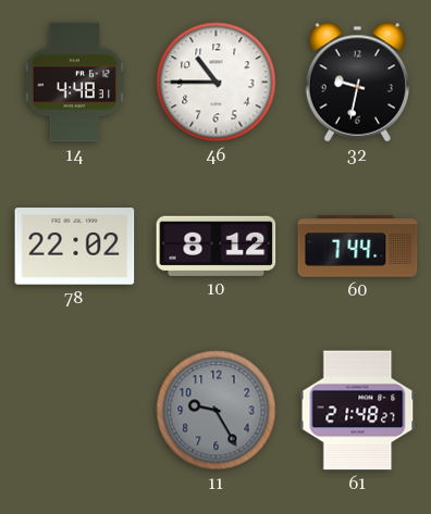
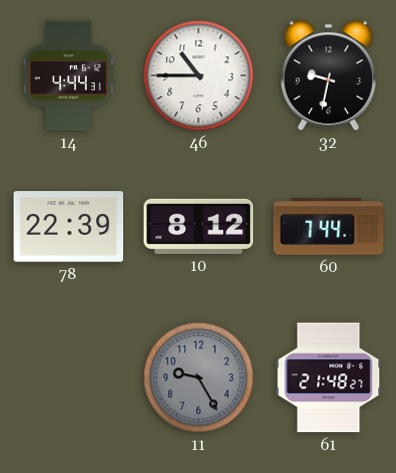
14: 4:48 -> 4:44
78: 22:02 -> 22:39
